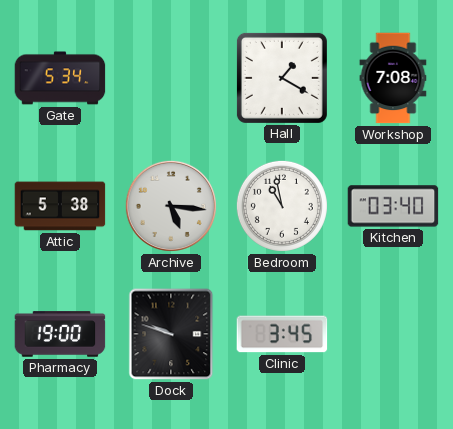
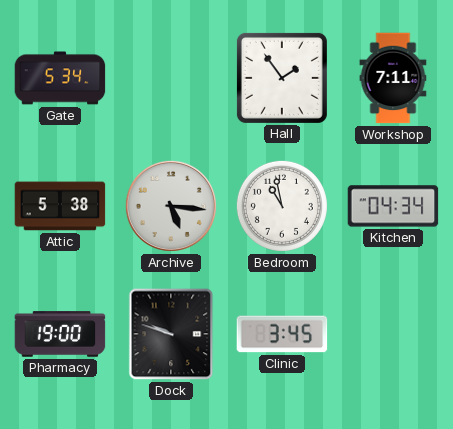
Hall: 1:20 -> 1:54
Workshop: 7:08 -> 7:11
Kitchen: 03:40 -> 04:34
